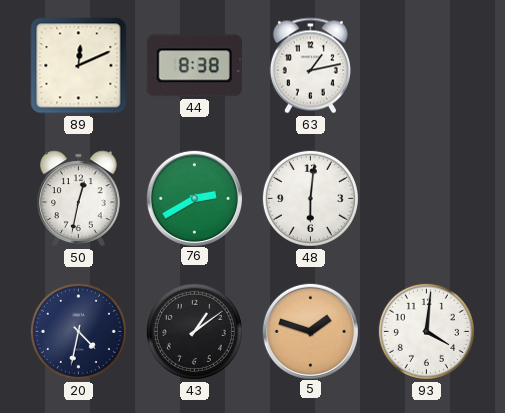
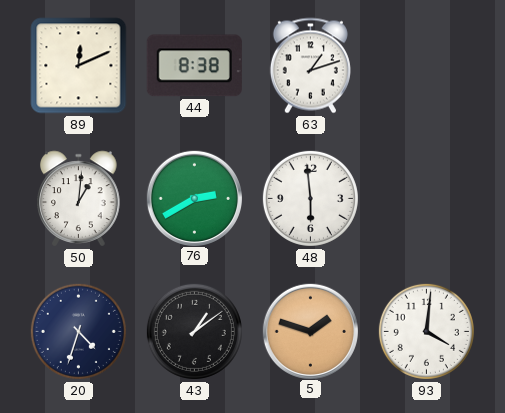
63: 1:13 -> 1:12
50: 12:32 -> 1:01
48: 6:01 -> 5:59
20: 4:32 -> 4:33
